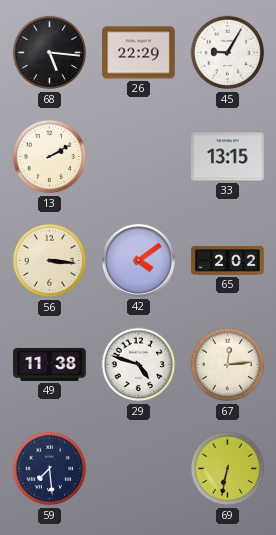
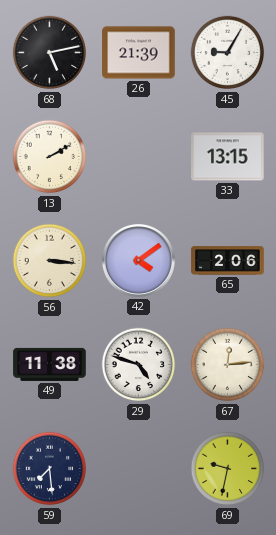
68: 5:16 -> 5:13
26: 22:29 -> 21:39
65: 2:02 -> 2:06
69: 6:32 -> 9:32
